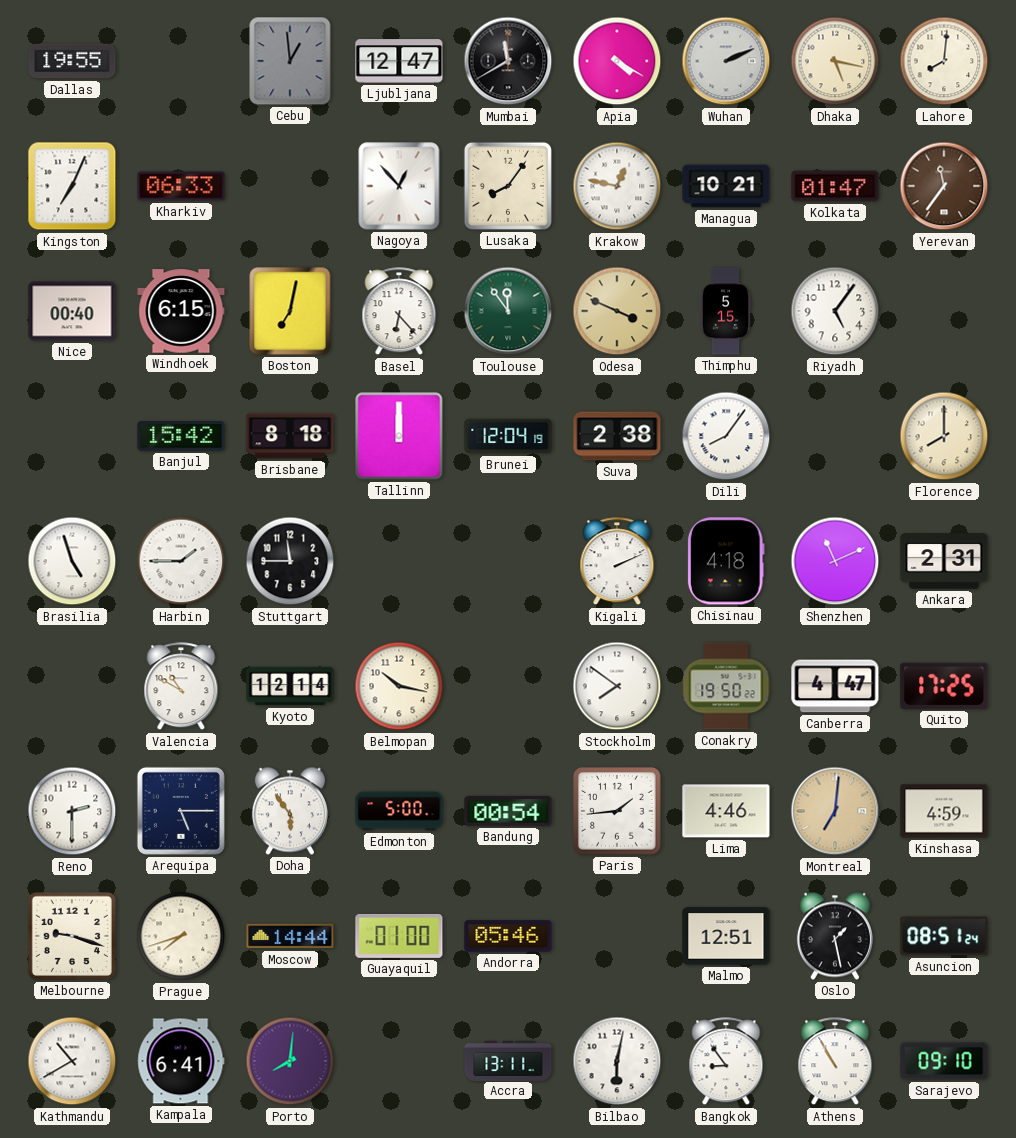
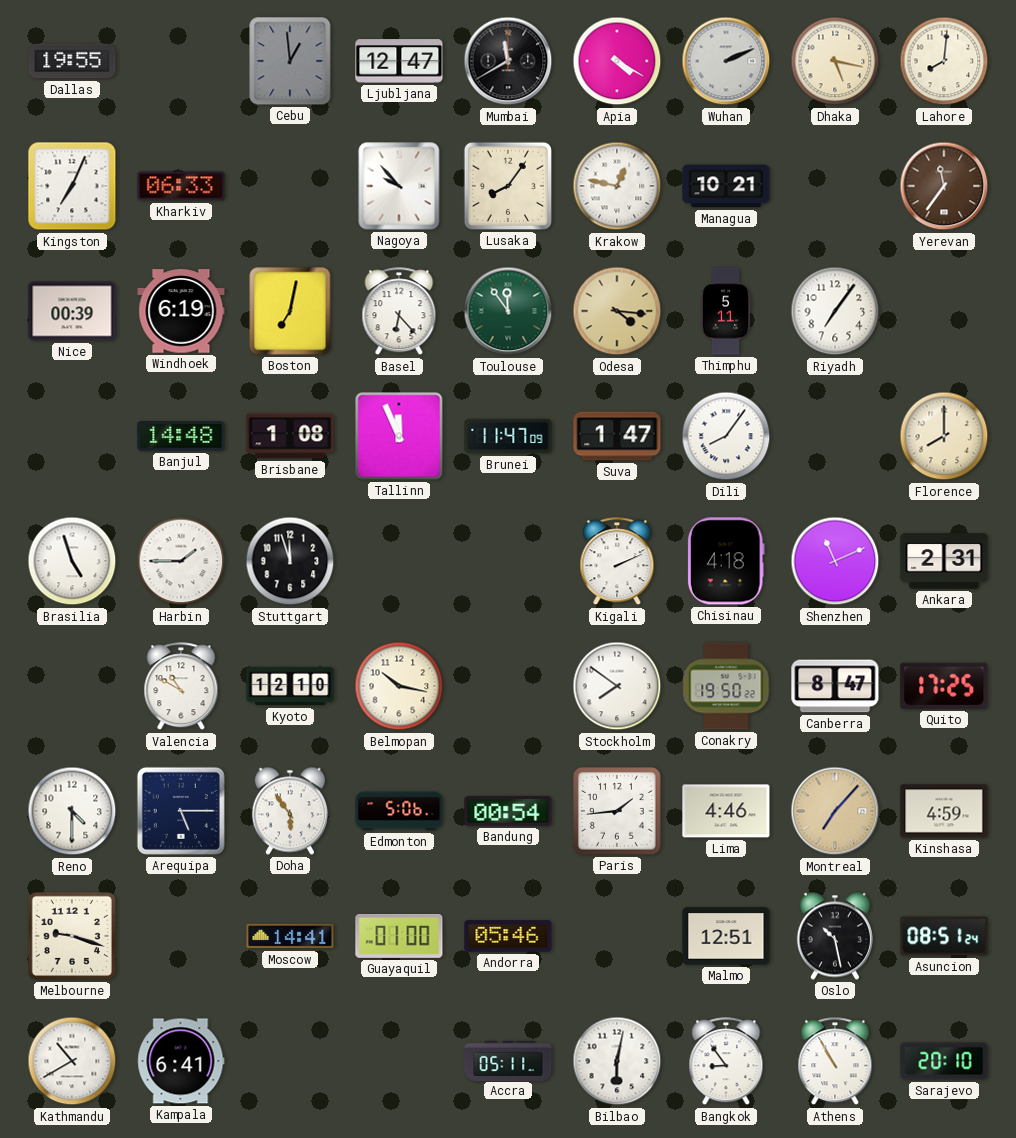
Nagoya: 12:53 -> 9:53
Kolkata: 01:47 -> none
Nice: 00:40 -> 00:39
Windhoek: 6:15 -> 6:19
Odesa: 3:49 -> 4:16
Thimphu: 5:15 -> 5:11
Riyadh: 5:06 -> 7:06
Banjul: 15:42 -> 14:48
Brisbane: 8:18 -> 1:08
Tallinn: 12:00 -> 11:56
Brunei: 12:04 -> 11:47
Suva: 2:38 -> 1:47
Stuttgart: 11:45 -> 11:57
Kyoto: 12:14 -> 12:10
Canberra: 4:47 -> 8:47
Reno: 2:30 -> 4:30
Edmonton: 5:00 -> 5:06
Montreal: 7:01 -> 7:07
Prague: 7:42 -> none
Moscow: 14:44 -> 14:41
Oslo: 1:28 -> 10:28
Porto: 8:01 -> none
Accra: 13:11 -> 05:11
Sarajevo: 09:10 -> 20:10
